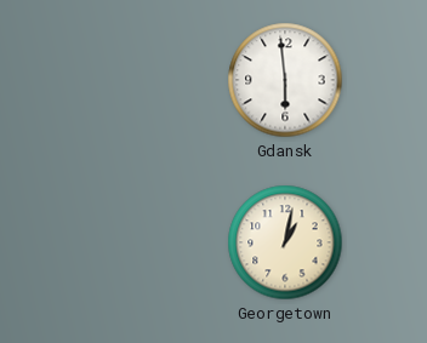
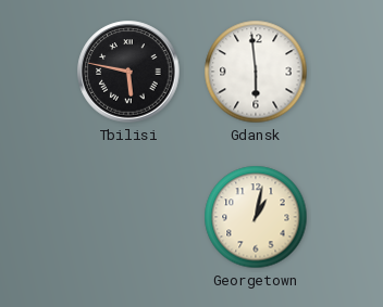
Tbilisi: none -> 5:47
